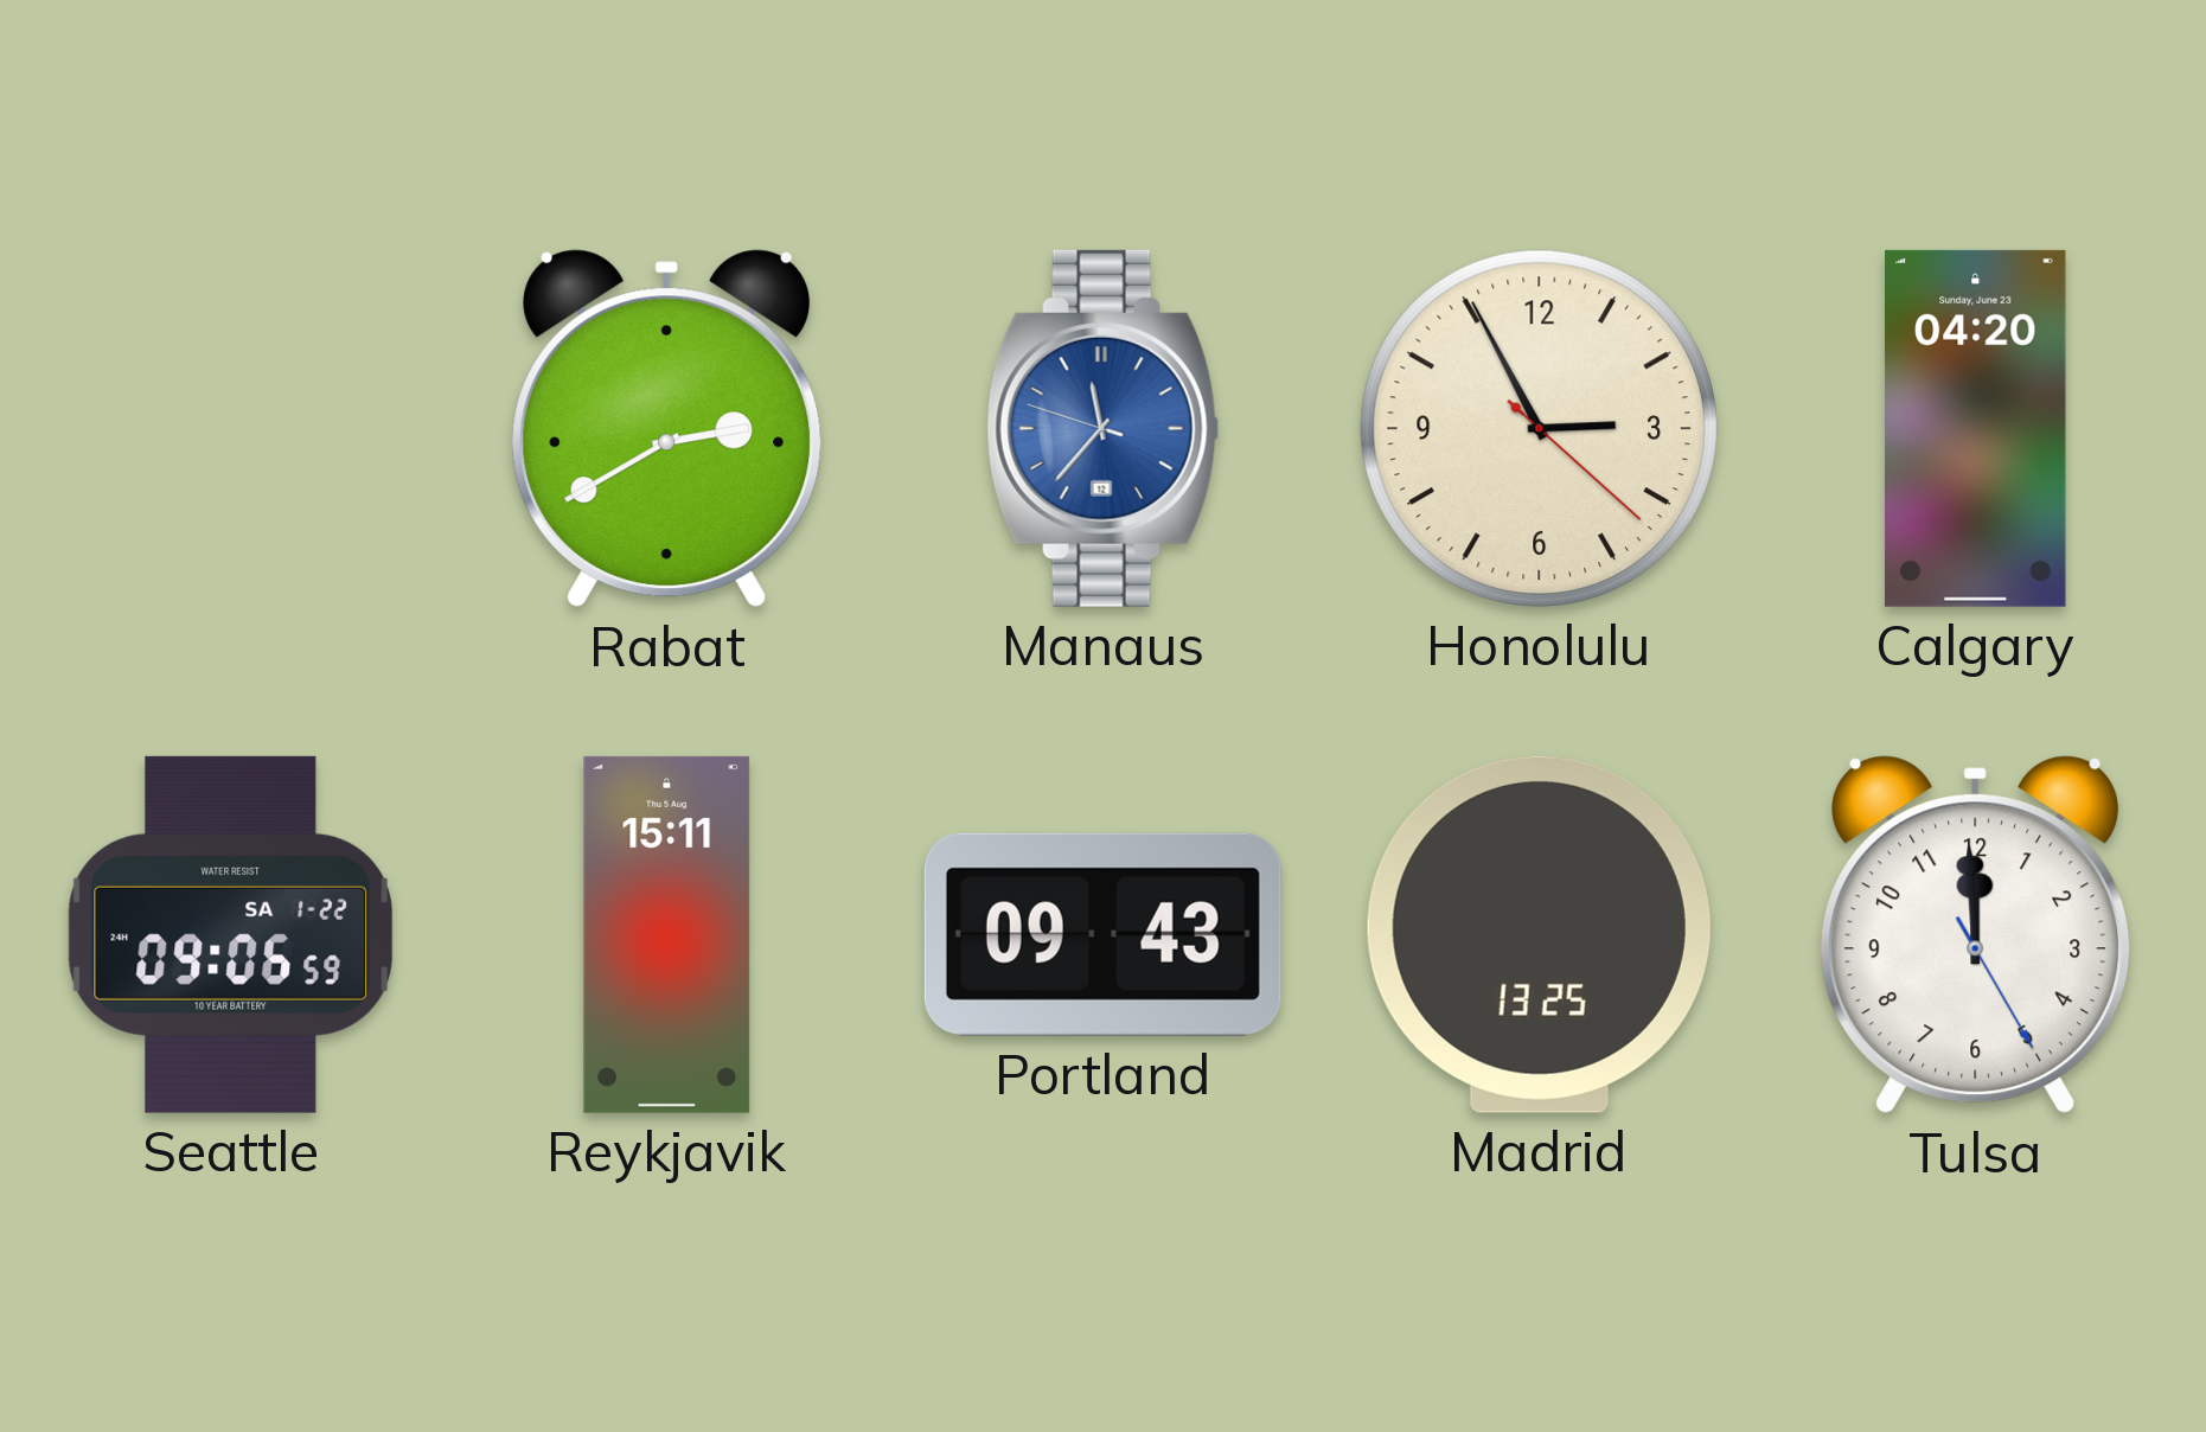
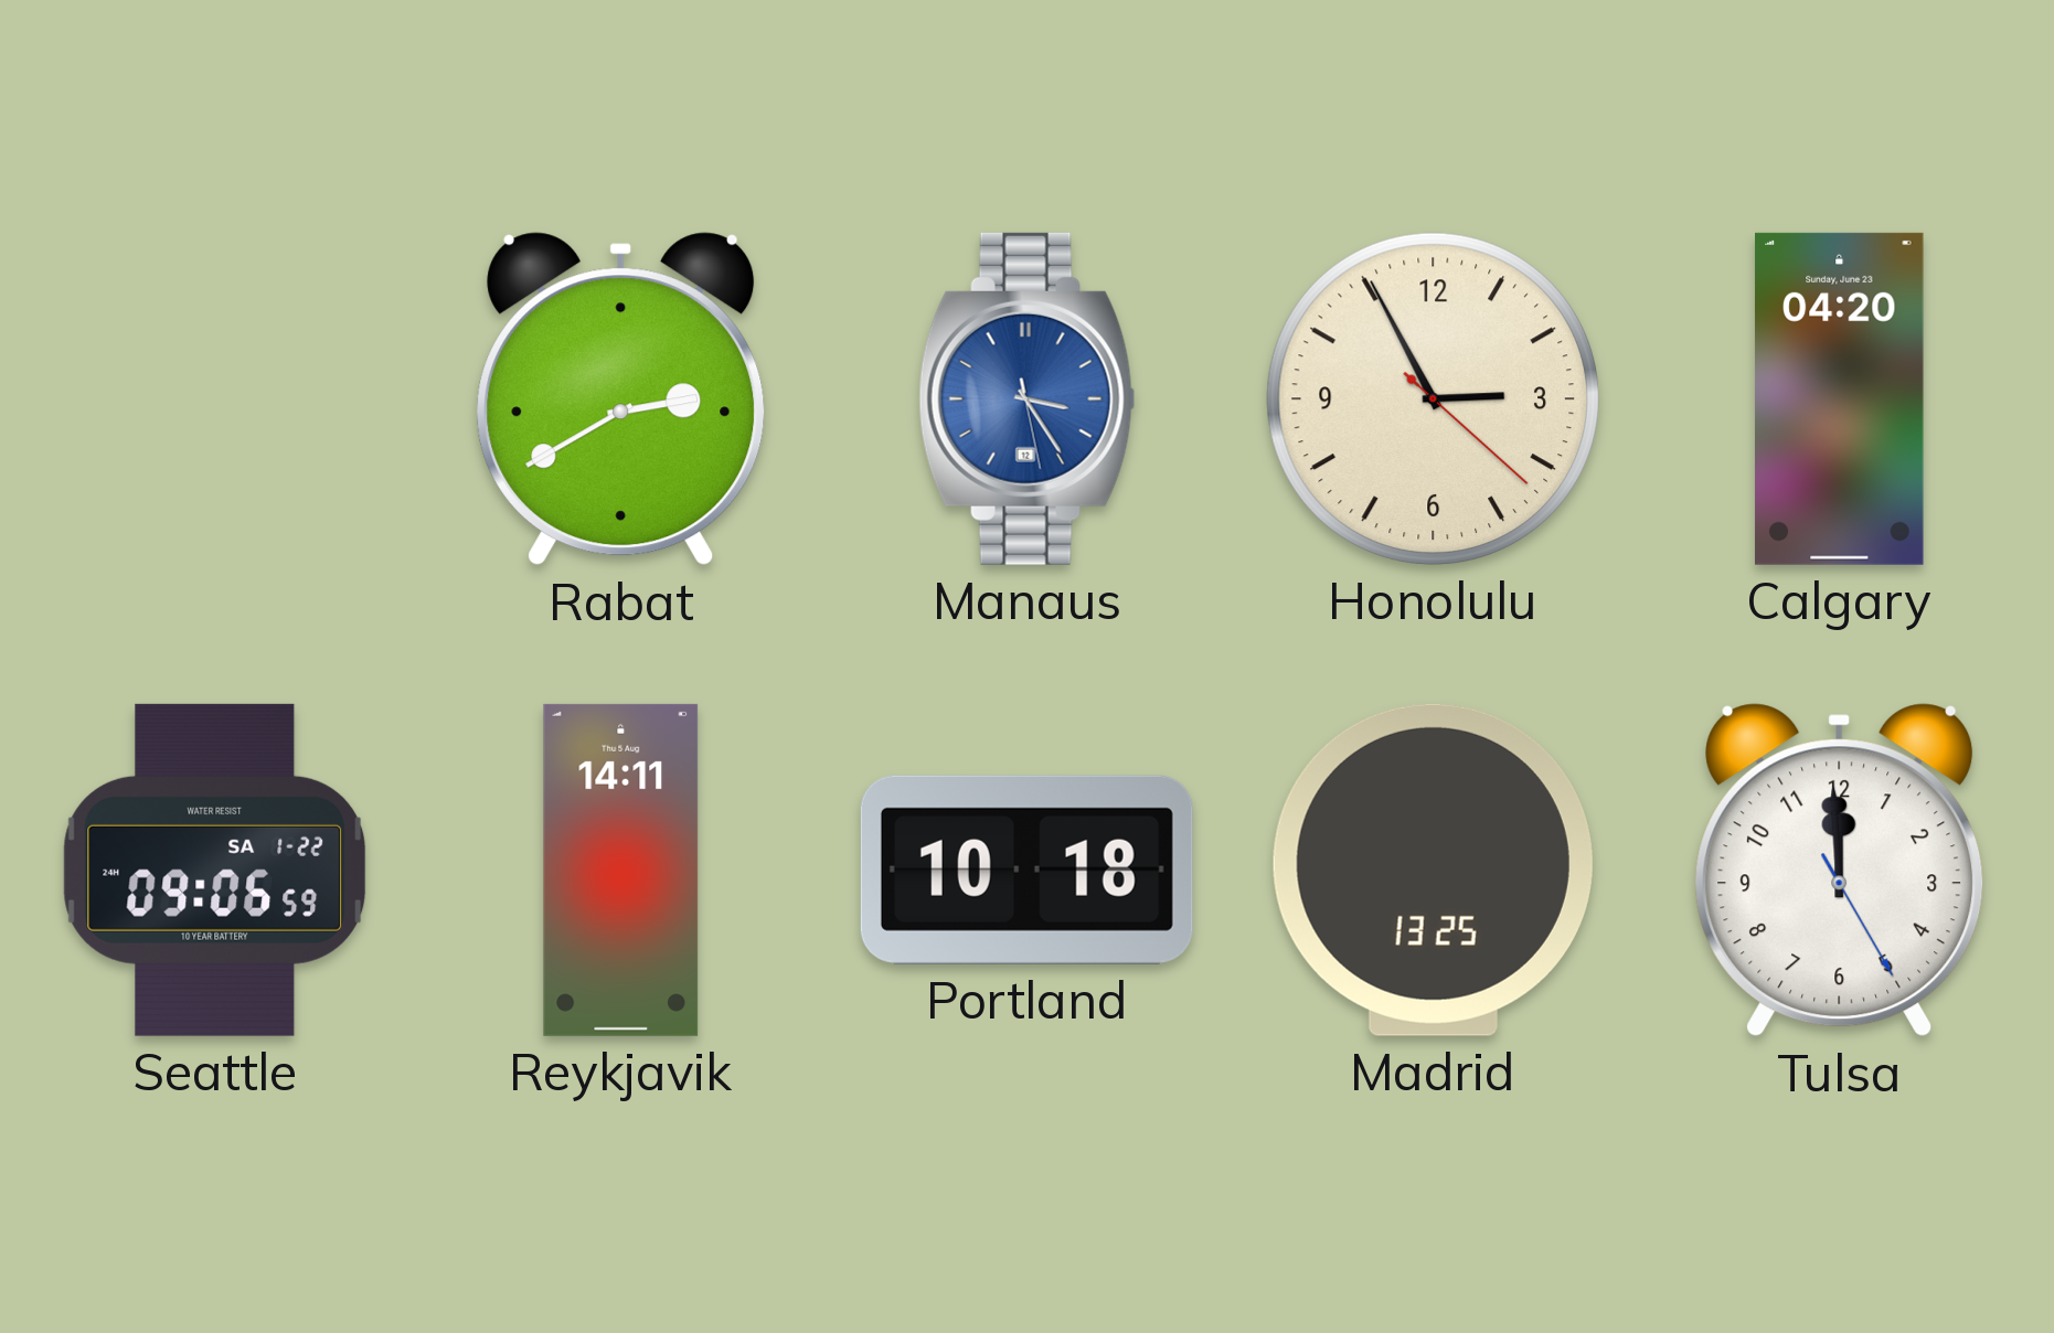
Manaus: 11:36 -> 3:24
Reykjavik: 15:11 -> 14:11
Portland: 09:43 -> 10:18
